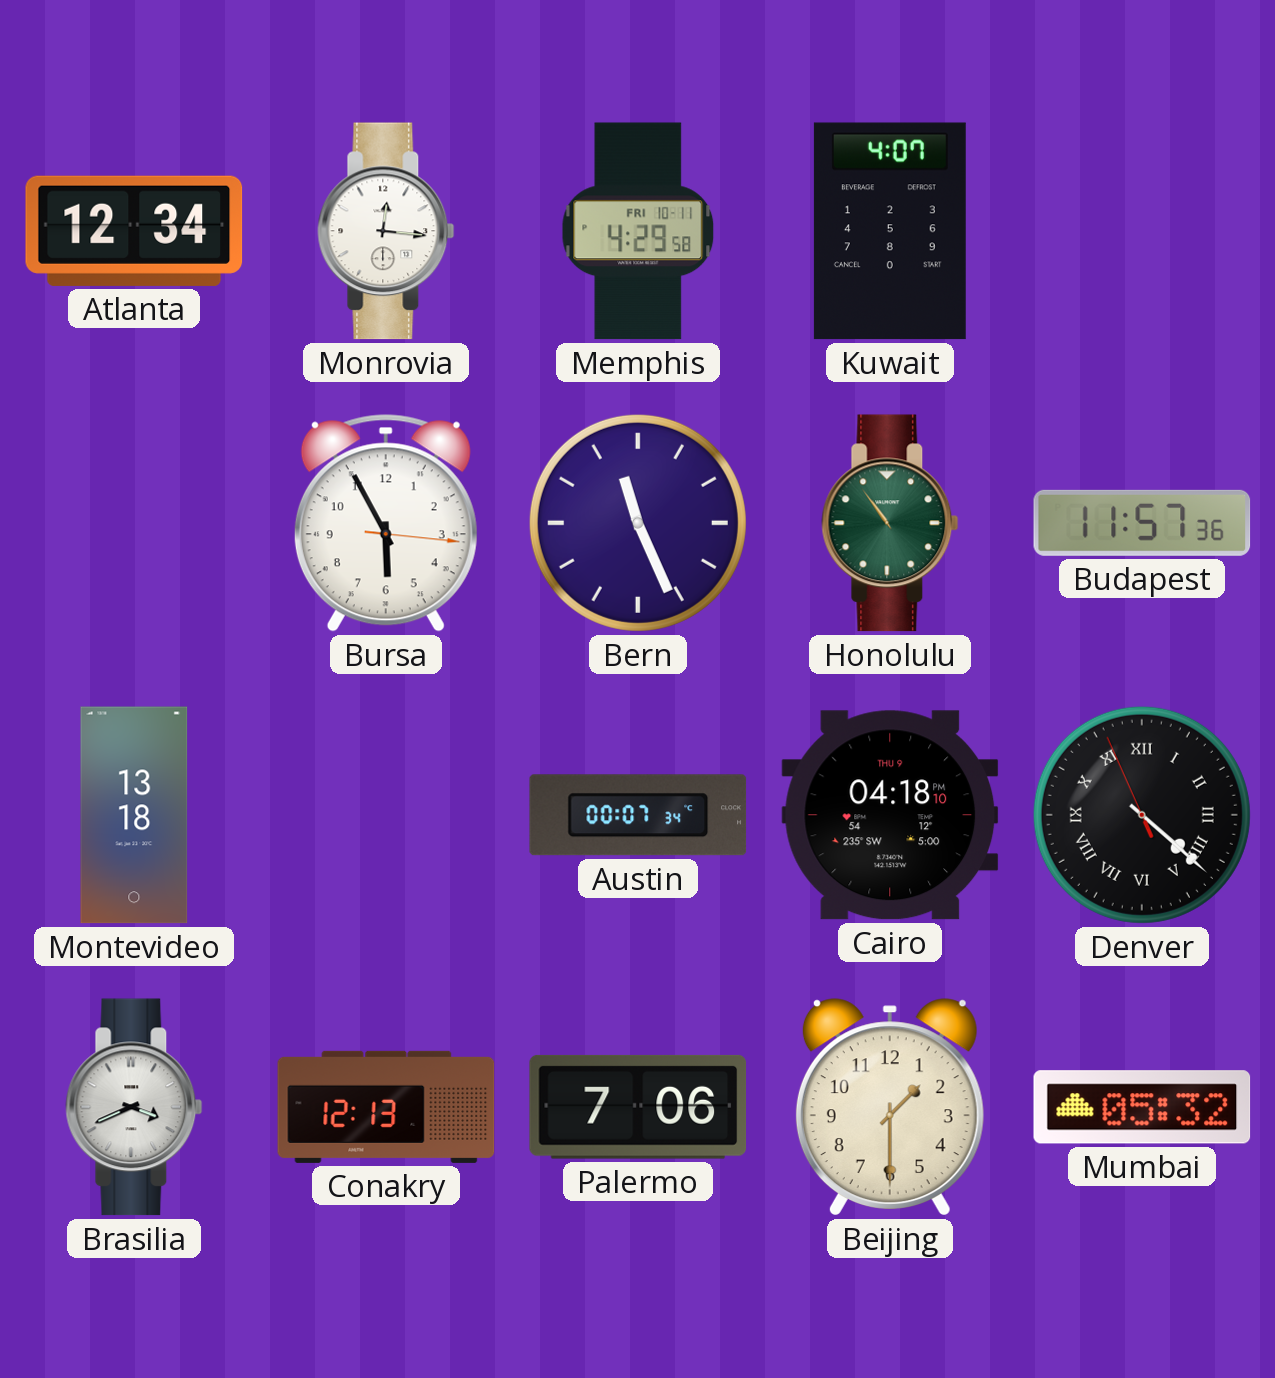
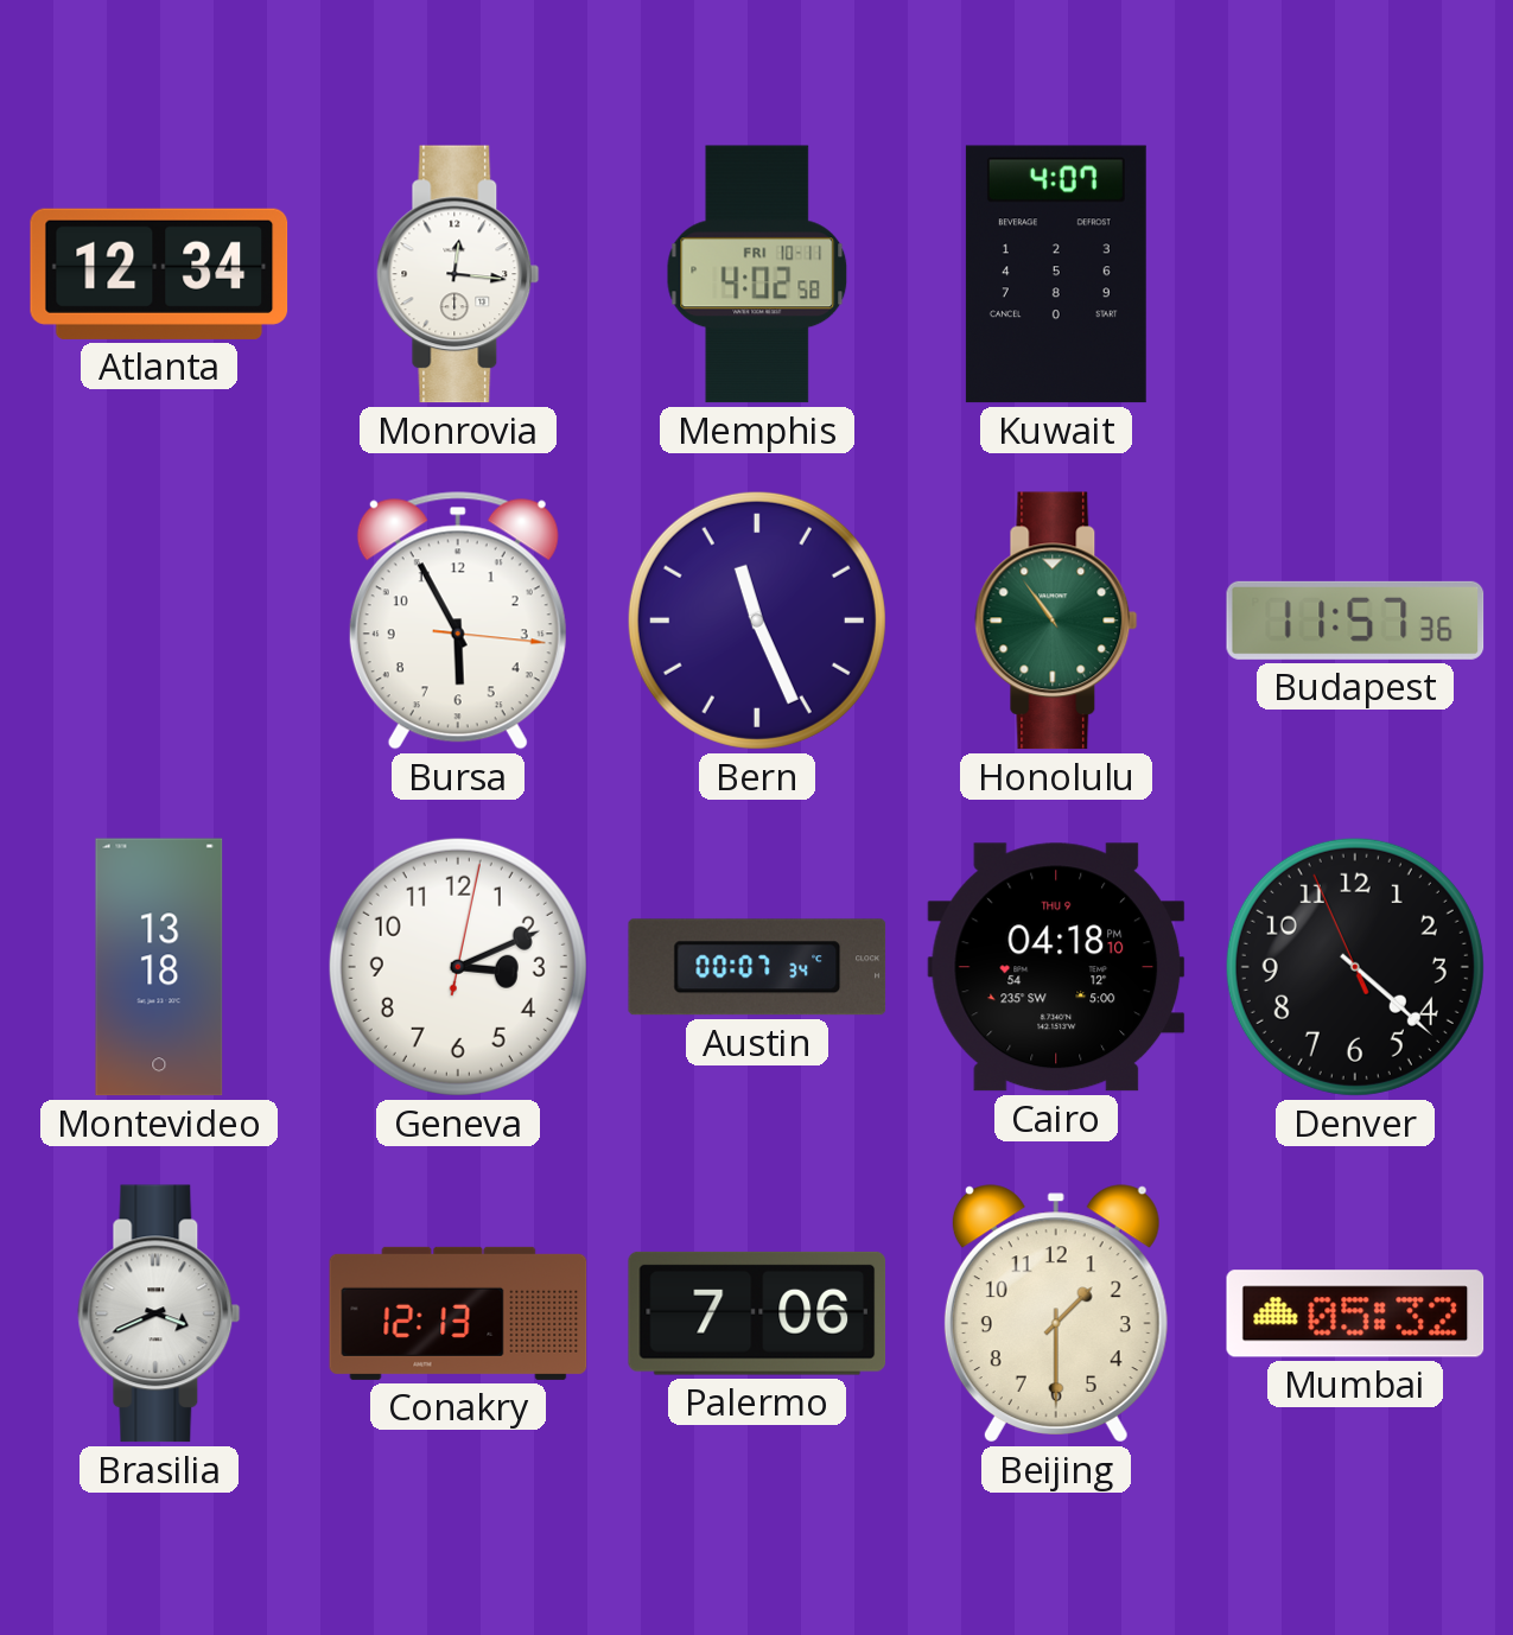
Memphis: 4:29 -> 4:02
Geneva: none -> 3:11
Denver numerals: Roman -> Arabic
